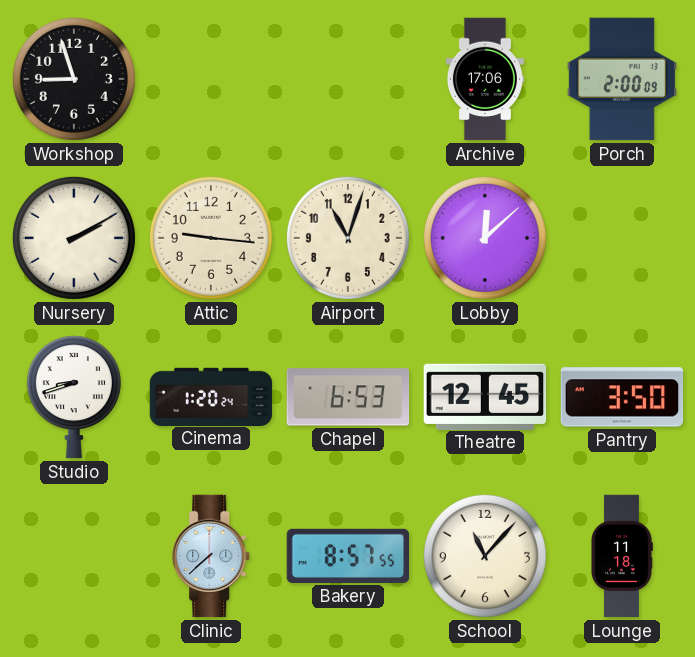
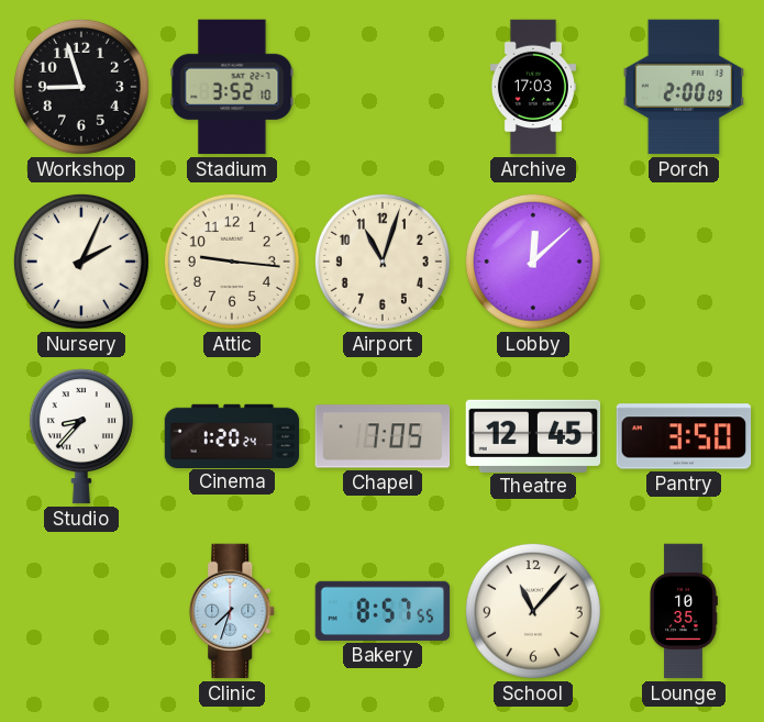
Stadium: none -> 3:52
Archive: 17:06 -> 17:03
Nursery: 2:10 -> 2:04
Studio: 8:42 -> 8:37
Chapel: 6:53 -> 7:05
Clinic: 7:38 -> 7:33
Lounge: 11:18 -> 10:35
